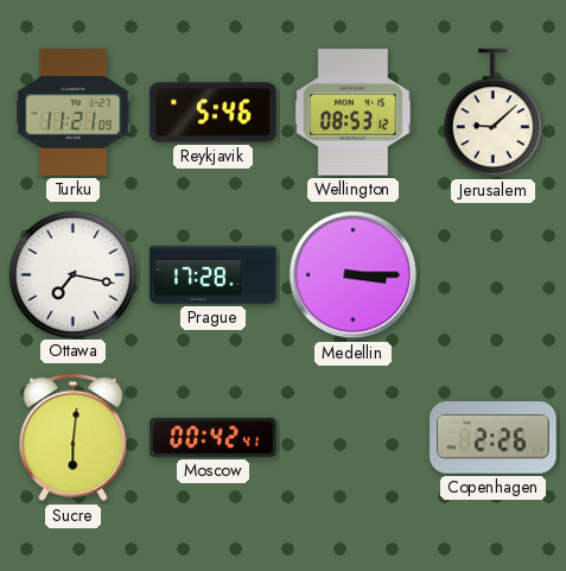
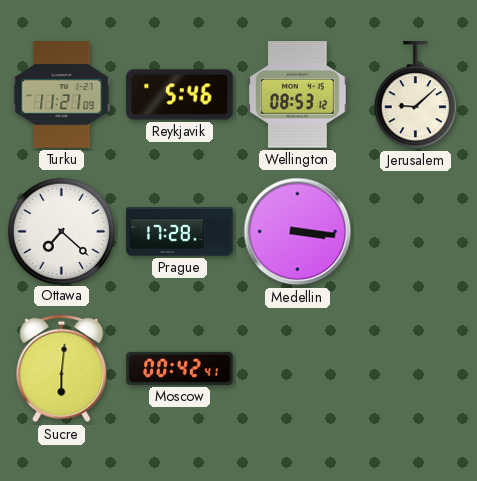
Ottawa: 7:17 -> 7:22
Medellin: 3:15 -> 3:16
Copenhagen: 2:26 -> none
